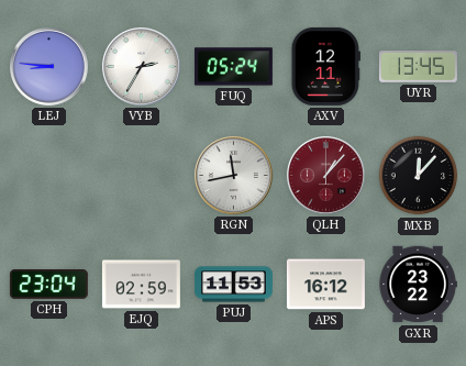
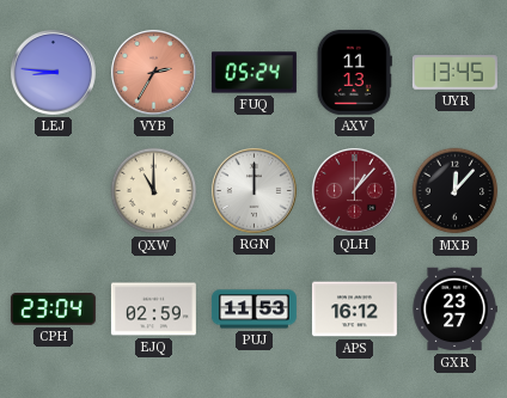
VYB dial: white -> salmon
AXV: 12:11 -> 11:13
QXW: none -> 11:00
RGN: 11:43 -> 12:00
GXR: 23:22 -> 23:27
